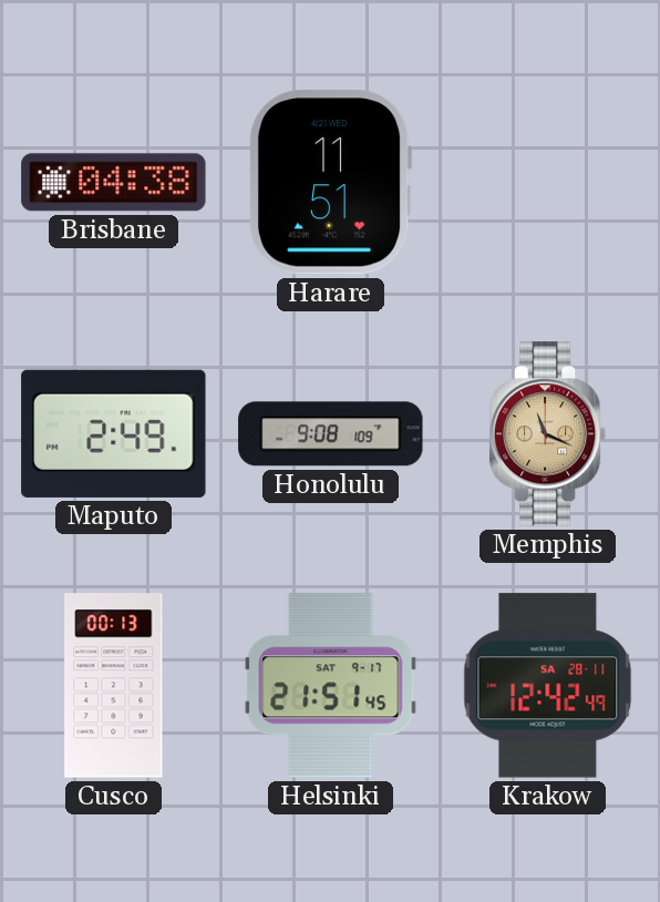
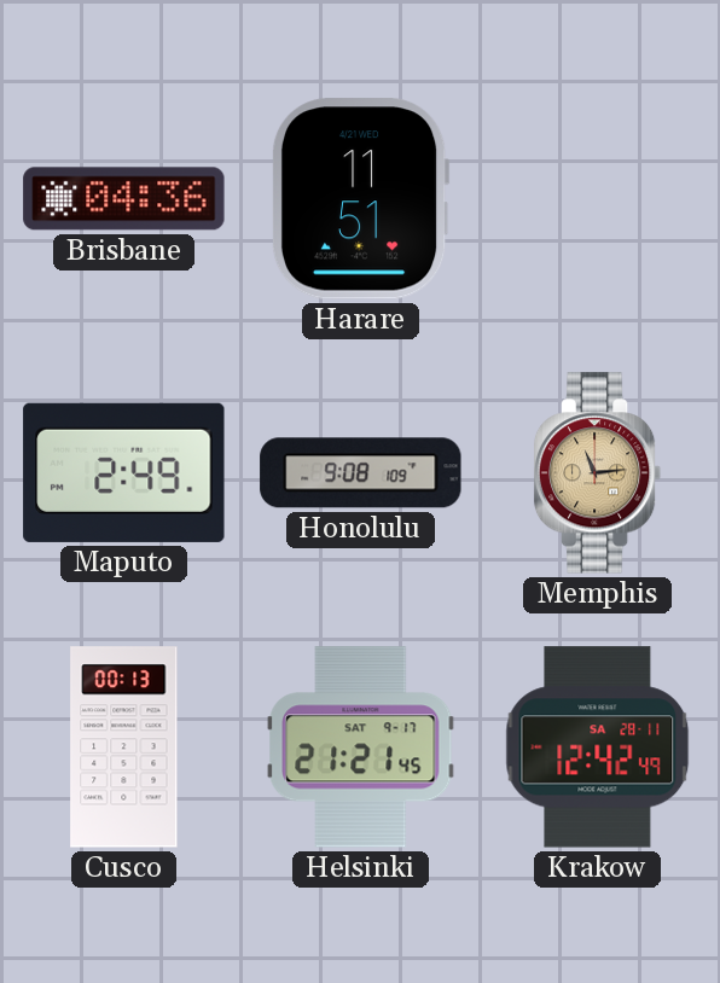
Brisbane: 04:38 -> 04:36
Memphis: 11:19 -> 11:14
Helsinki: 21:51 -> 21:21
